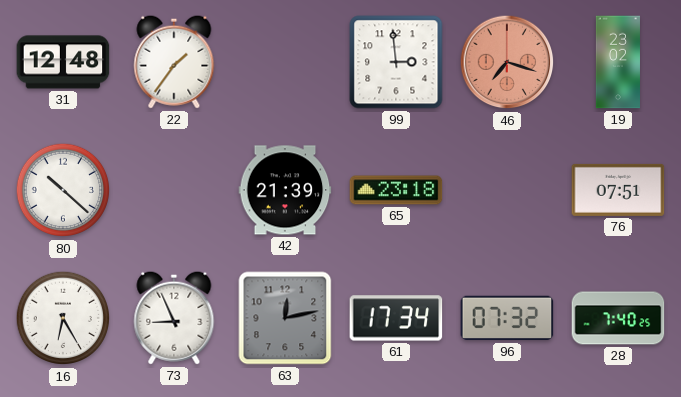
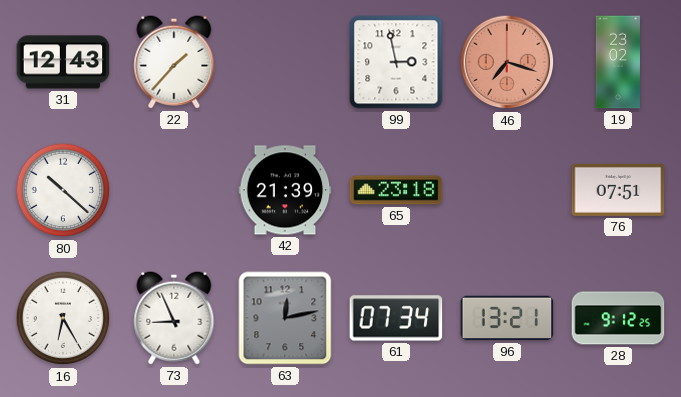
31: 12:48 -> 12:43
22: 1:36 -> 1:37
99: 2:59 -> 2:58
61: 17:34 -> 07:34
96: 07:32 -> 13:21
28: 7:40 -> 9:12
